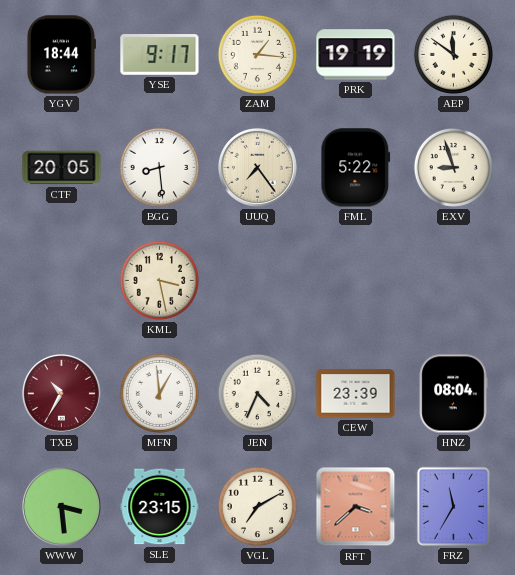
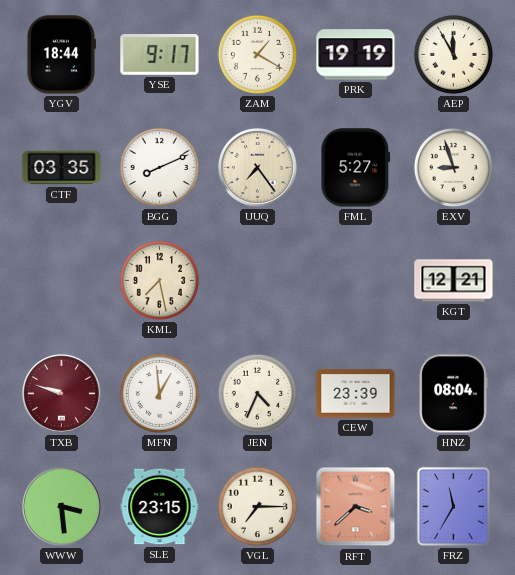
ZAM: 1:16 -> 1:20
AEP: 11:51 -> 11:55
CTF: 20:05 -> 03:35
BGG: 8:29 -> 8:11
FML: 5:22 -> 5:27
KML: 3:28 -> 7:28
KGT: none -> 12:21
TXB: 10:35 -> 9:48
VGL: 7:10 -> 7:15
